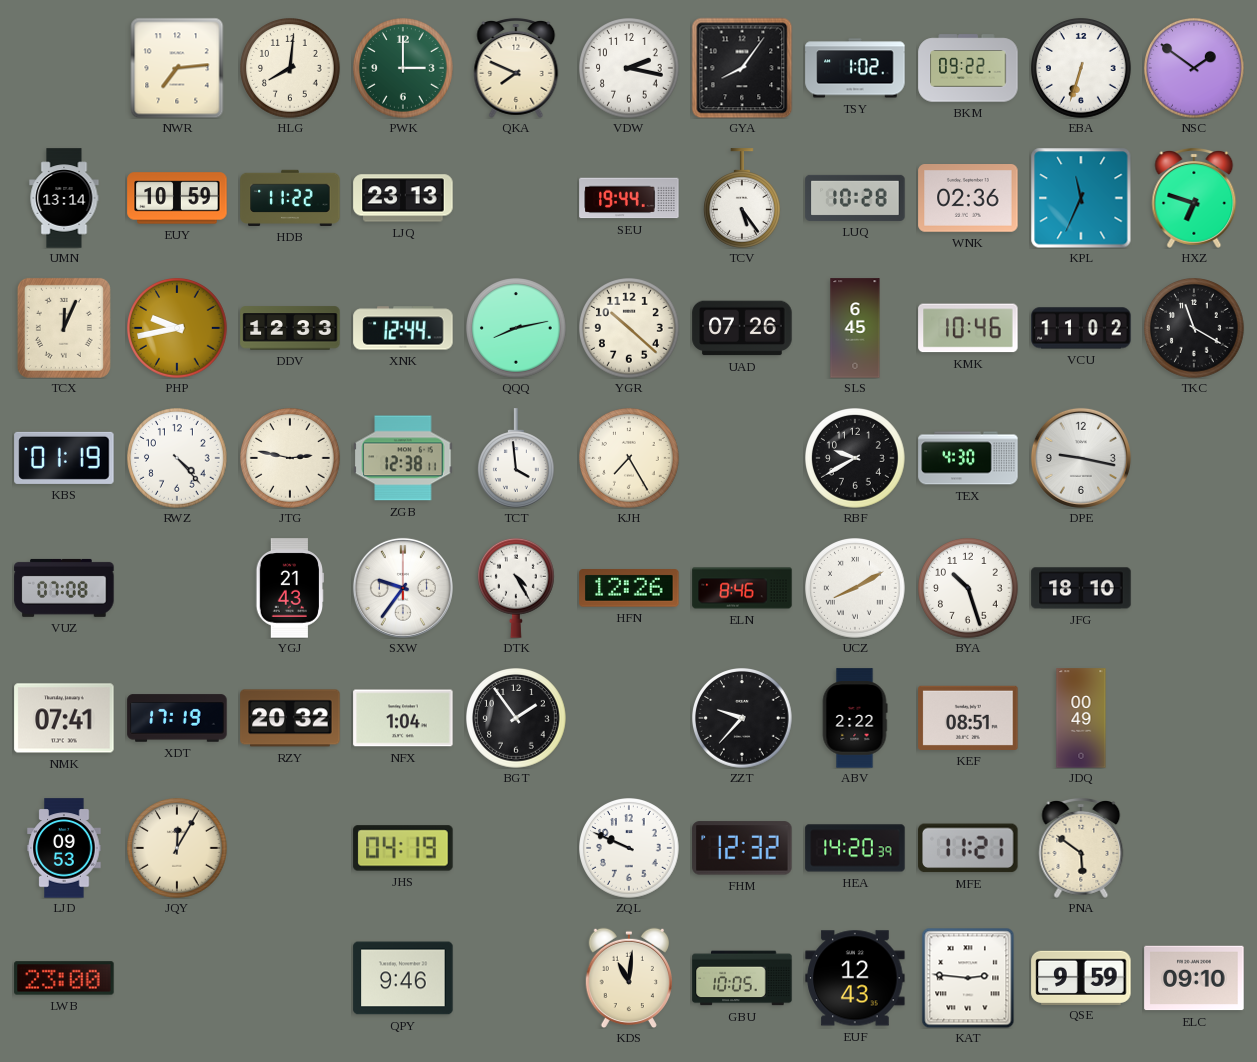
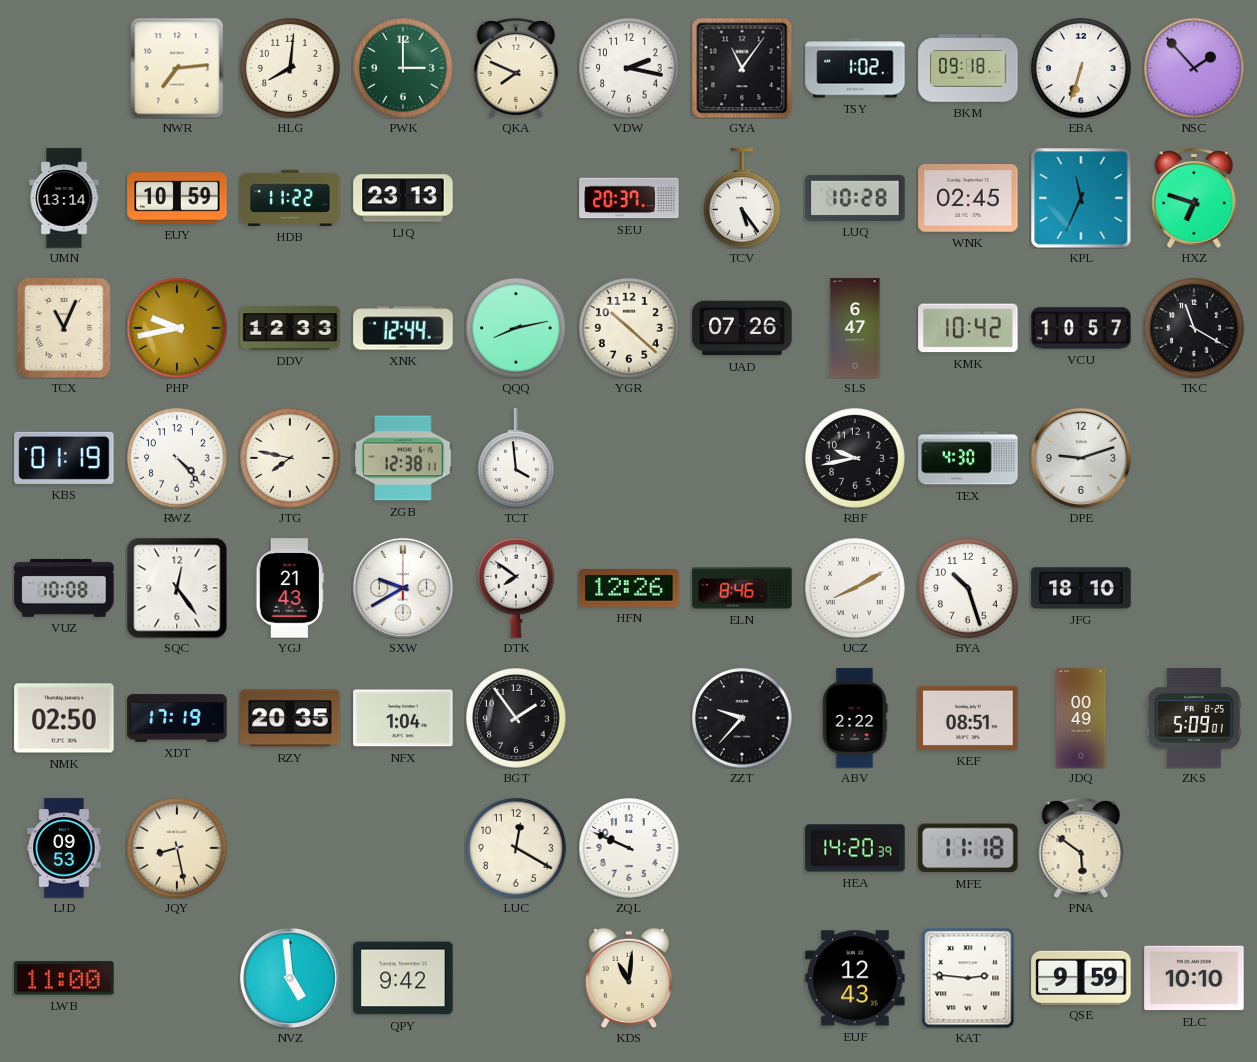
GYA: 8:06 -> 11:06
BKM: 09:22 -> 09:18
NSC: 1:51 -> 1:53
SEU: 19:44 -> 20:37
WNK: 02:36 -> 02:45
TCX: 12:04 -> 11:04
SLS: 6:45 -> 6:47
KMK: 10:46 -> 10:42
VCU: 11:02 -> 10:57
JTG: 2:47 -> 7:47
KJH: 7:25 -> none
RBF: 9:40 -> 9:43
DPE: 9:17 -> 9:12
VUZ: 07:08 -> 10:08
SQC: none -> 12:24
SXW: 9:36 -> 9:40
DTK: 4:25 -> 7:51
NMK: 07:41 -> 02:50
RZY: 20:32 -> 20:35
ZKS: none -> 5:09
JQY: 12:05 -> 8:28
JHS: 04:19 -> none
LUC: none -> 12:20
FHM: 12:32 -> none
MFE: 11:21 -> 11:18
LWB: 23:00 -> 11:00
NVZ: none -> 4:59
QPY: 9:46 -> 9:42
GBU: 10:05 -> none
ELC: 09:10 -> 10:10
